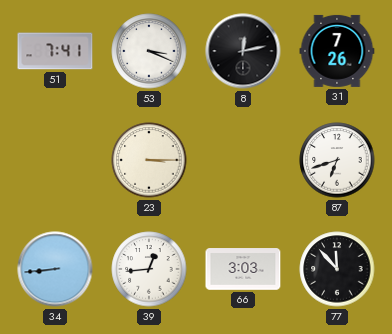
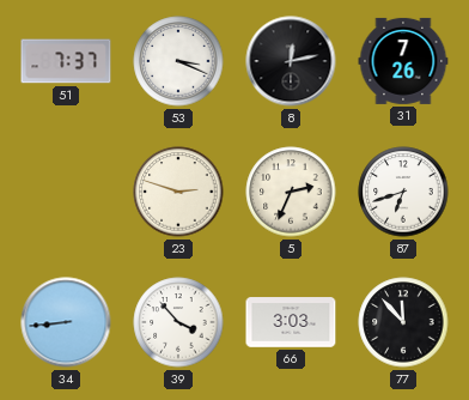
51: 7:41 -> 7:37
23: 3:15 -> 2:48
5: none -> 2:34
39: 12:44 -> 3:53
